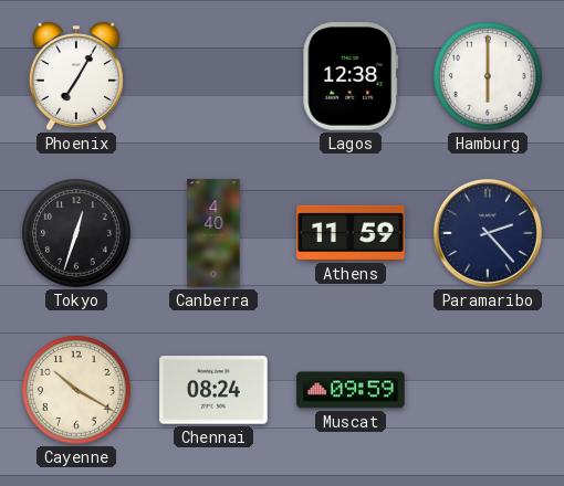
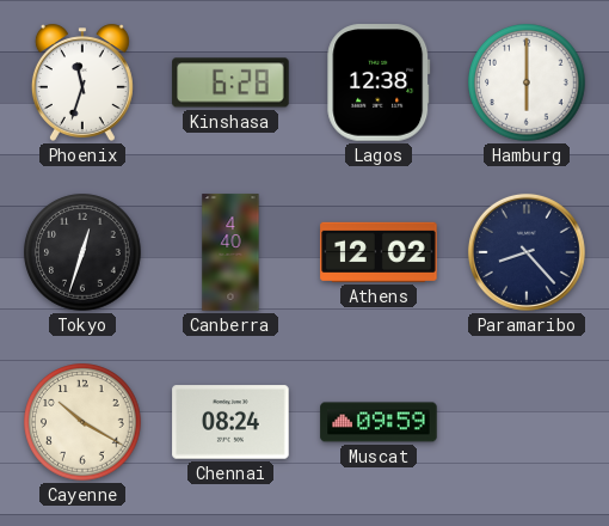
Phoenix: 7:05 -> 11:33
Kinshasa: none -> 6:28
Athens: 11:59 -> 12:02
Paramaribo: 2:23 -> 8:23
